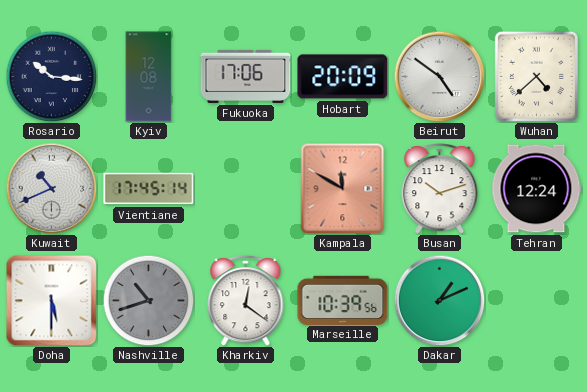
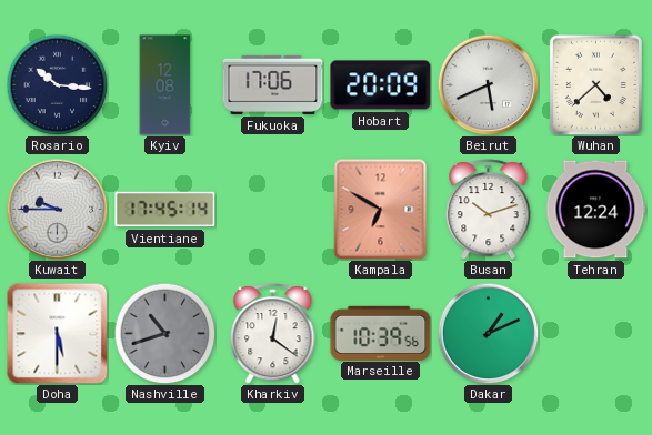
Beirut: 4:51 -> 5:41
Kuwait: 10:41 -> 9:45
Kampala: 11:50 -> 6:50
